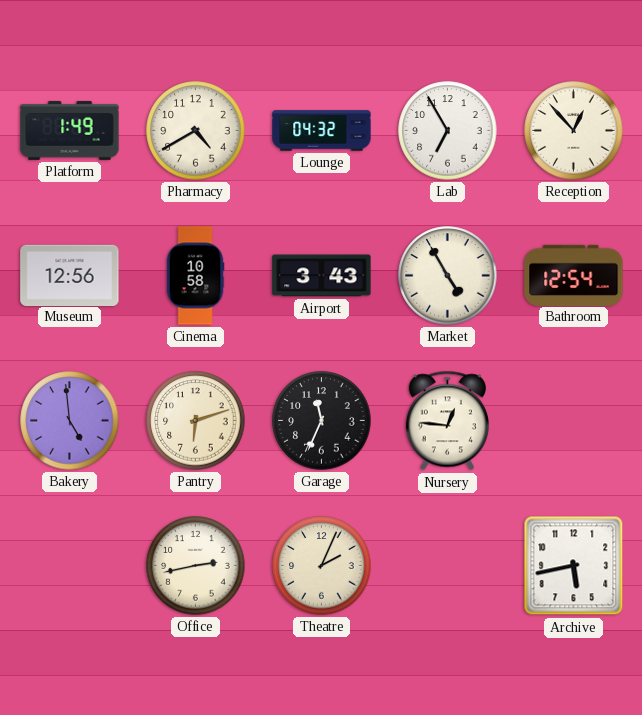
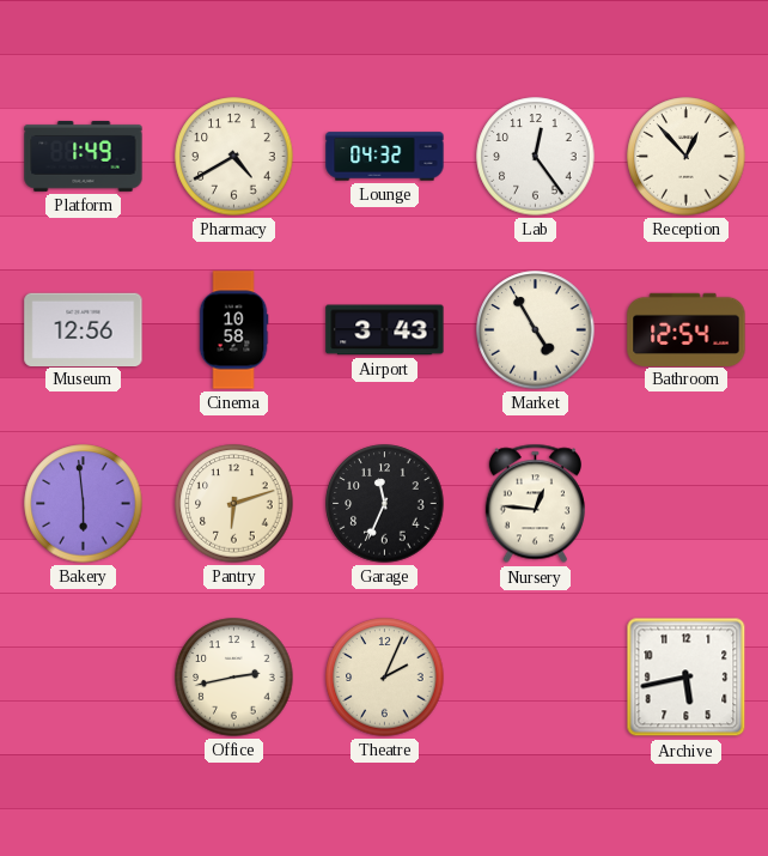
Lab: 6:55 -> 12:24
Bakery: 4:59 -> 5:59
